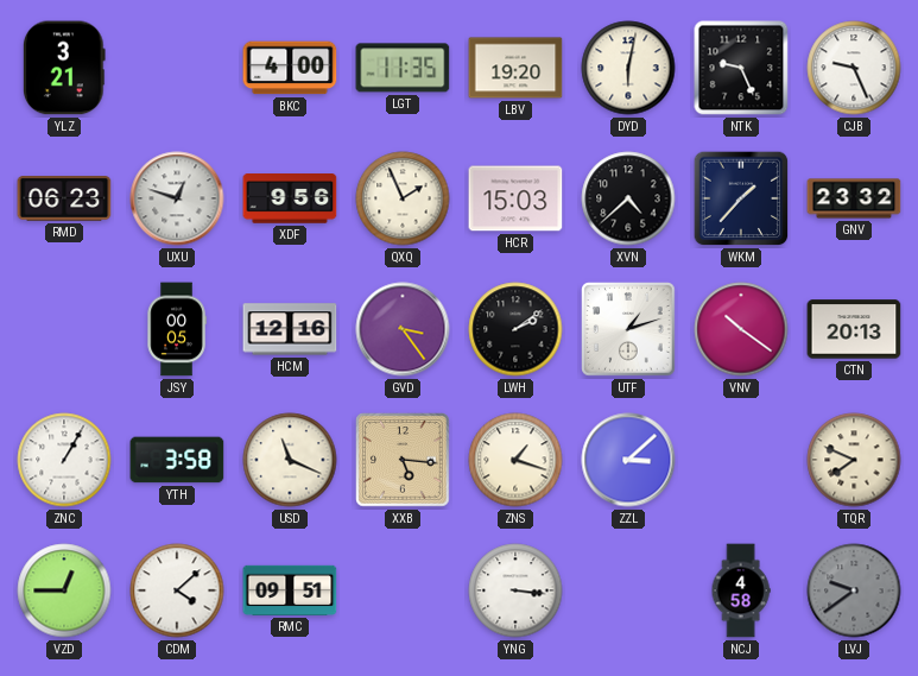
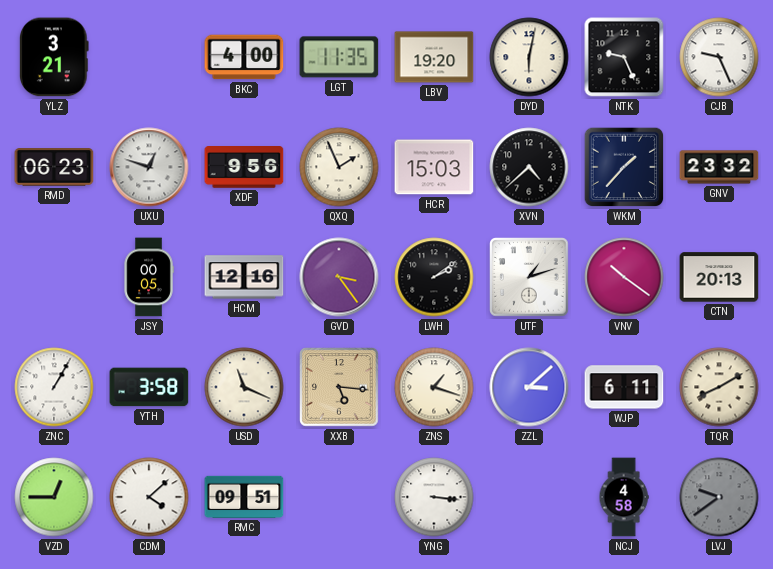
WJP: none -> 6:11
TQR: 7:49 -> 8:10
